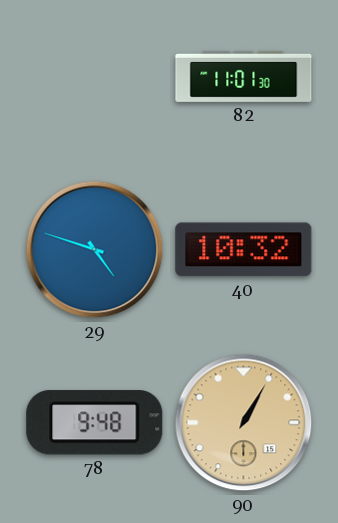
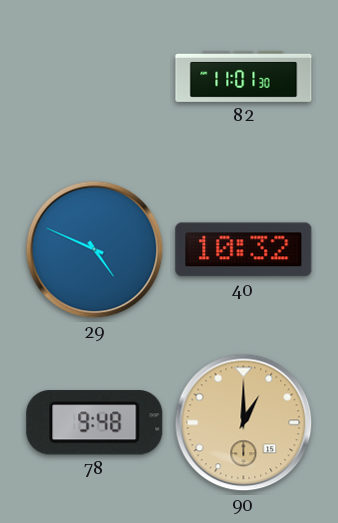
29: 4:48 -> 4:49
90: 1:05 -> 1:00
